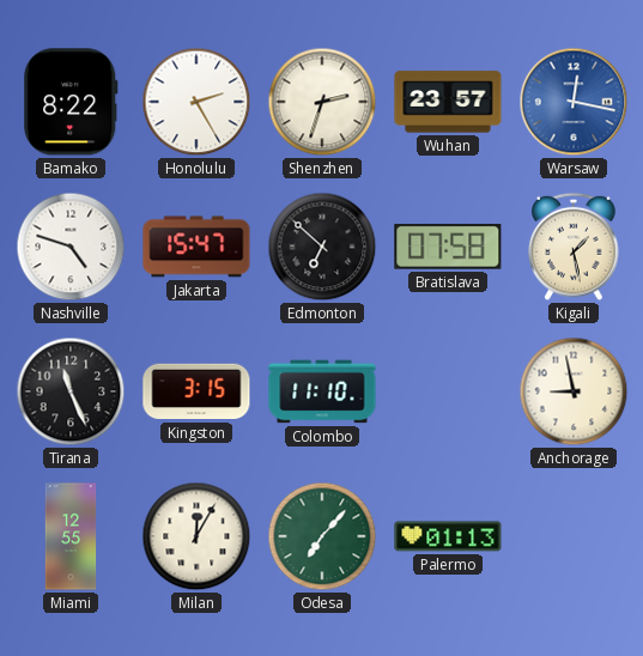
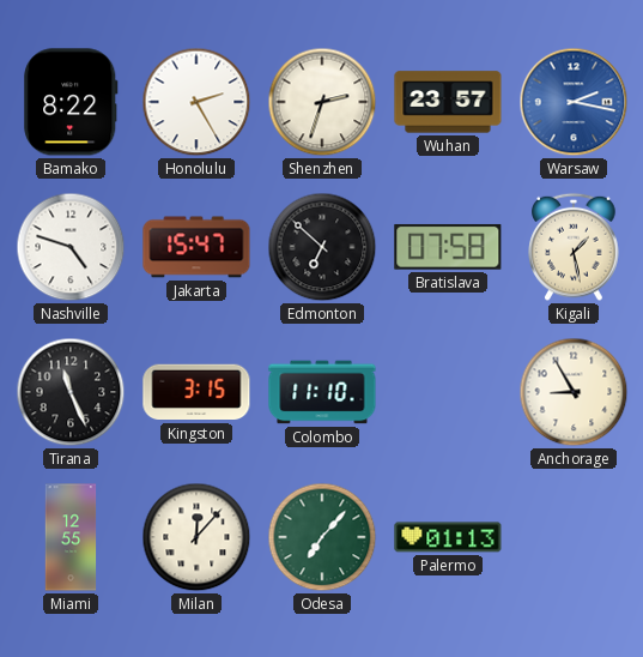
Warsaw: 12:17 -> 2:17
Anchorage: 8:58 -> 8:55
Milan: 12:05 -> 12:07
